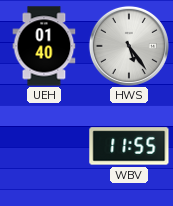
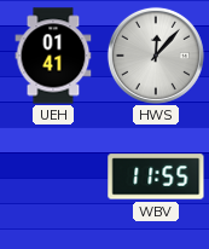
UEH: 01:40 -> 01:41
HWS: 5:24 -> 12:07
